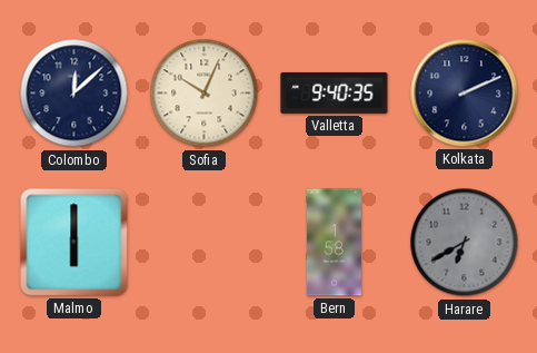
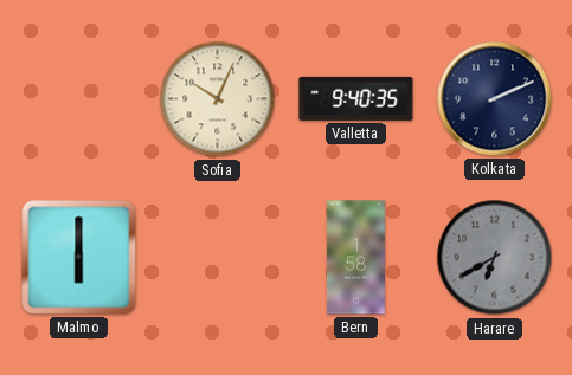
Colombo: 12:08 -> none
